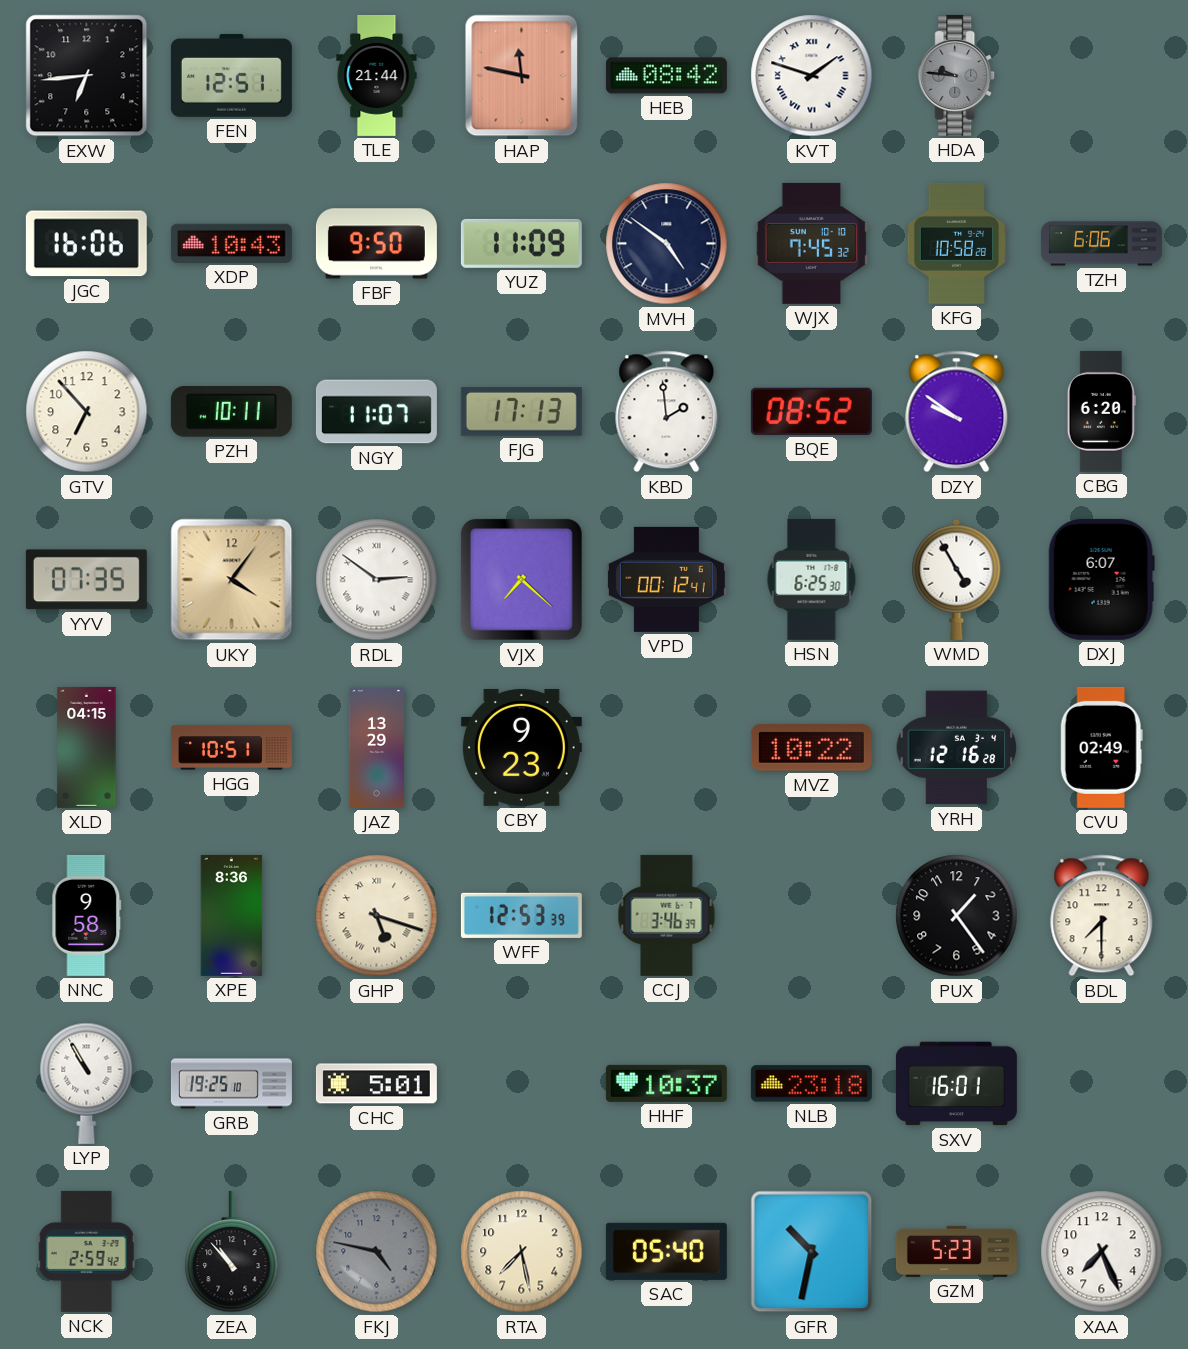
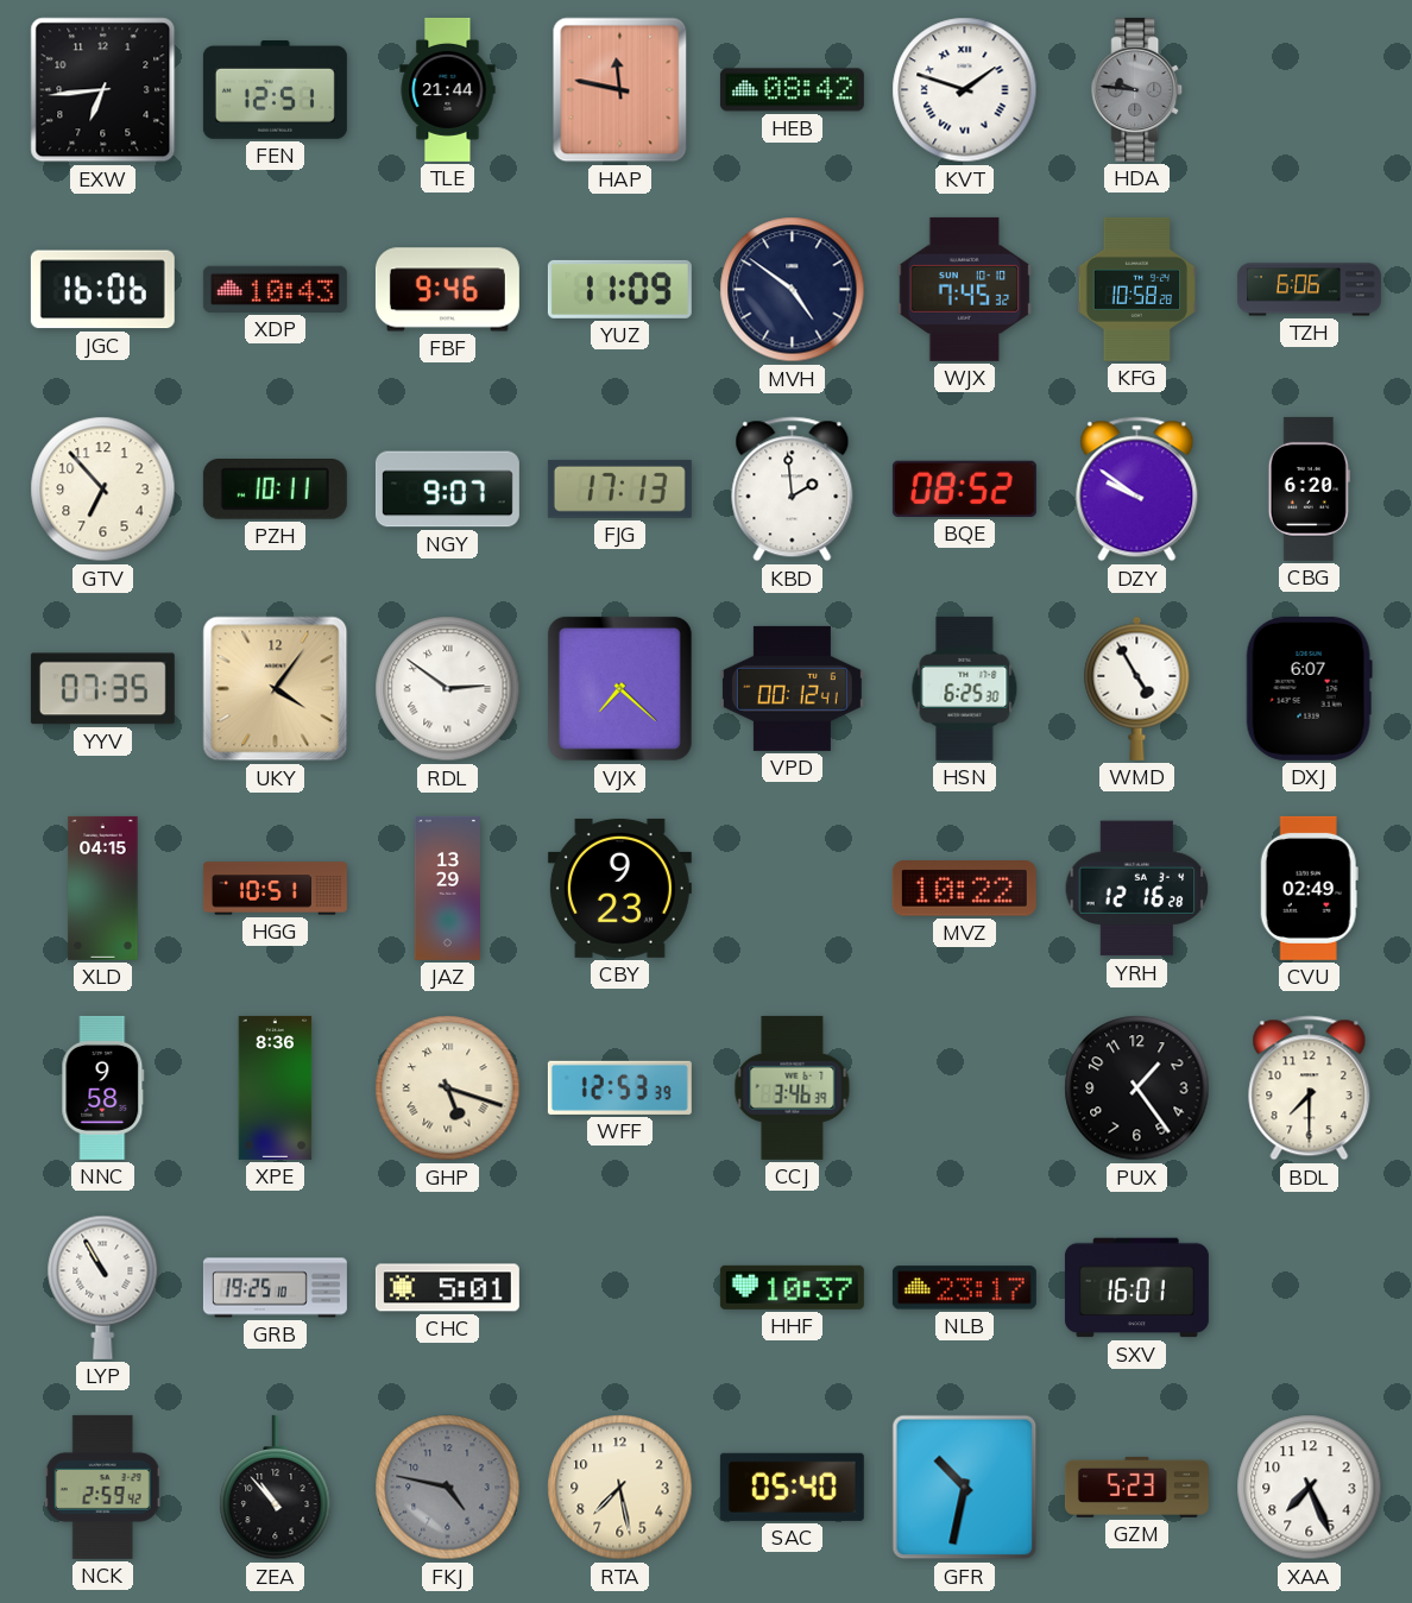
FBF: 9:50 -> 9:46
NGY: 11:07 -> 9:07
NLB: 23:18 -> 23:17
